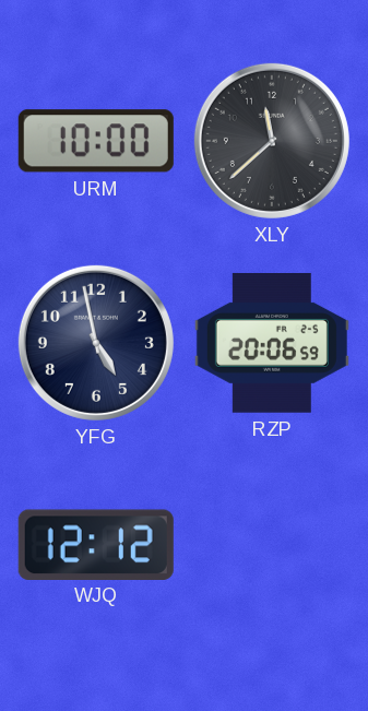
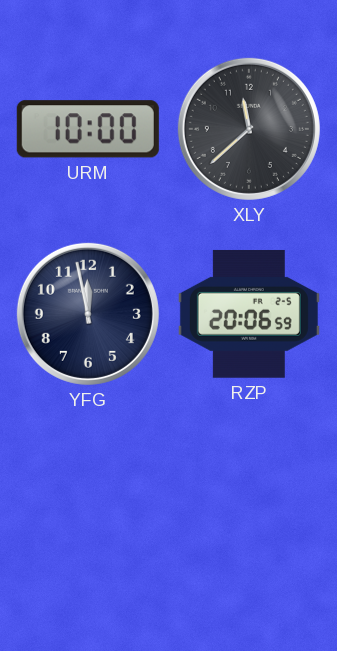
YFG: 4:58 -> 11:58
WJQ: 12:12 -> none
